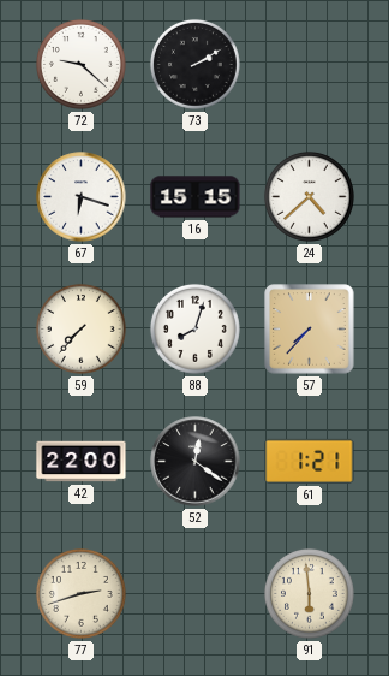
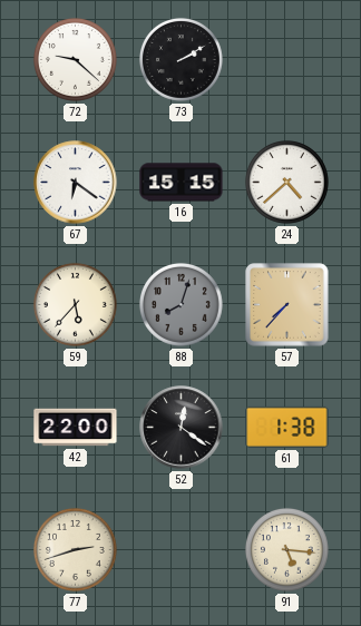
67: 6:18 -> 6:21
59: 7:37 -> 5:37
88 dial: white -> grey
61: 1:21 -> 1:38
91: 5:59 -> 5:16
